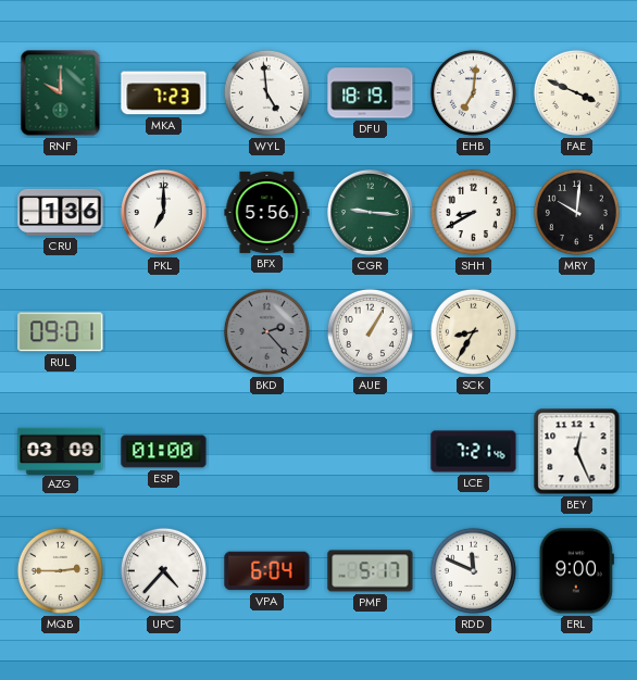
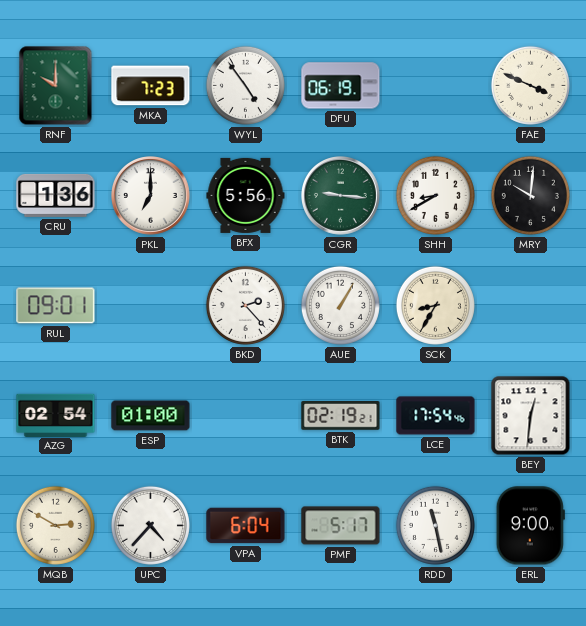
WYL: 4:59 -> 4:54
DFU: 18:19 -> 06:19
EHB: 7:01 -> none
BKD dial: grey -> white
AZG: 03:09 -> 02:54
BTK: none -> 02:19
LCE: 7:21 -> 17:54
BEY: 12:26 -> 12:31
MQB: 2:45 -> 2:50
RDD: 11:49 -> 11:28
